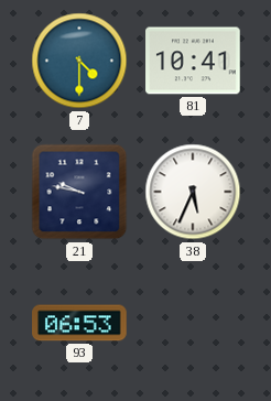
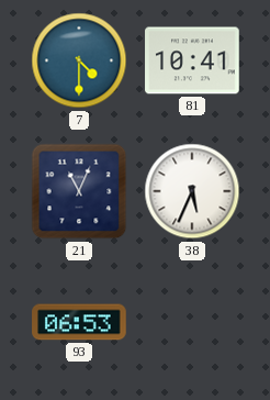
21: 9:47 -> 11:04
